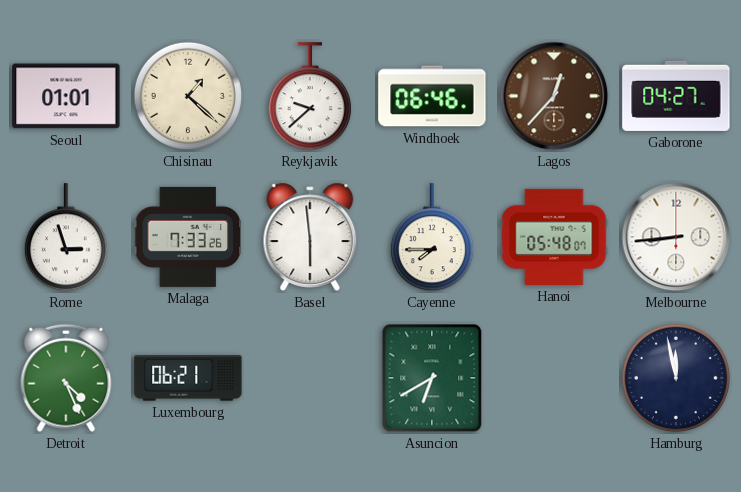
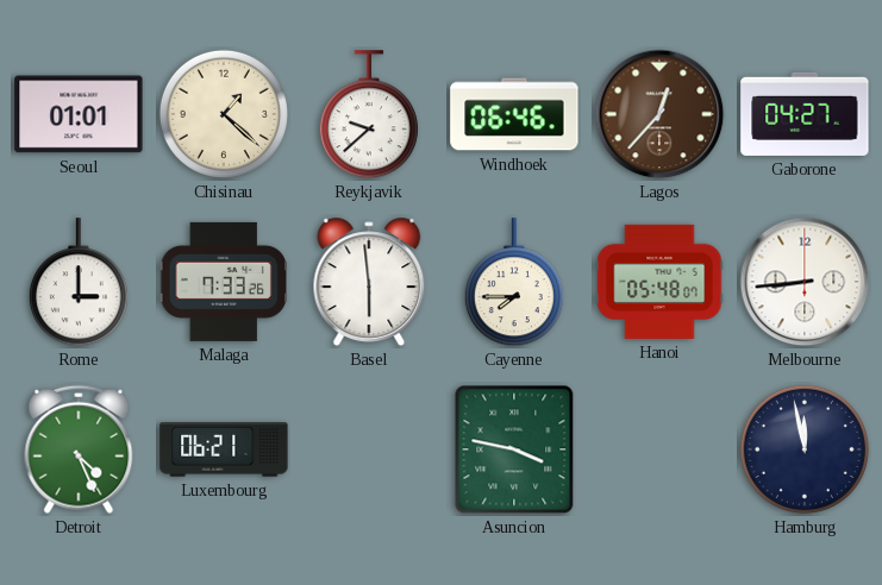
Rome: 2:57 -> 3:00
Asuncion: 6:40 -> 3:47
